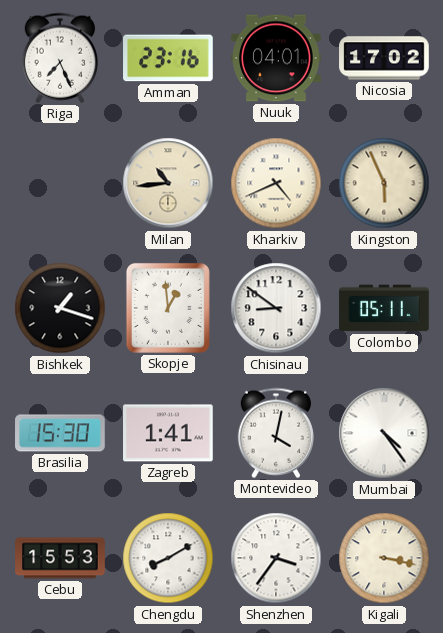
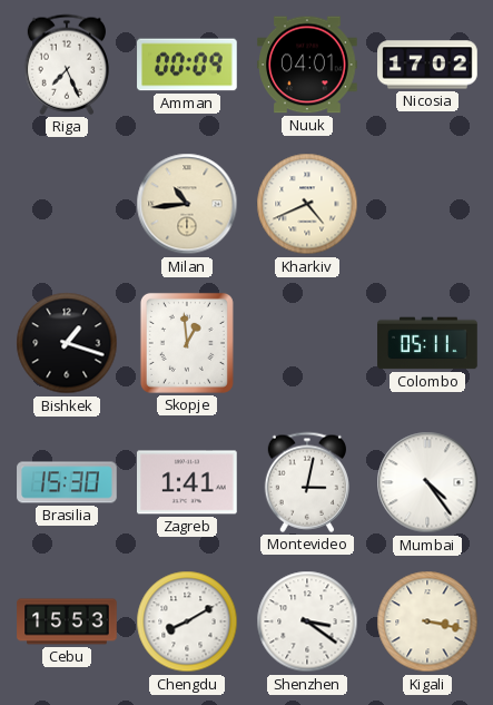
Amman: 23:16 -> 00:09
Kingston: 5:56 -> none
Chisinau: 8:51 -> none
Montevideo: 4:02 -> 3:02
Shenzhen: 3:36 -> 3:21
